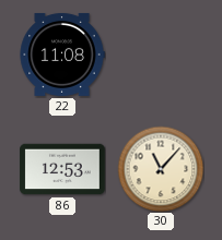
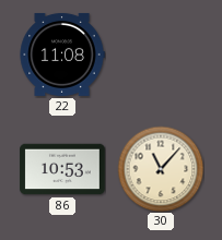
86: 12:53 -> 10:53
